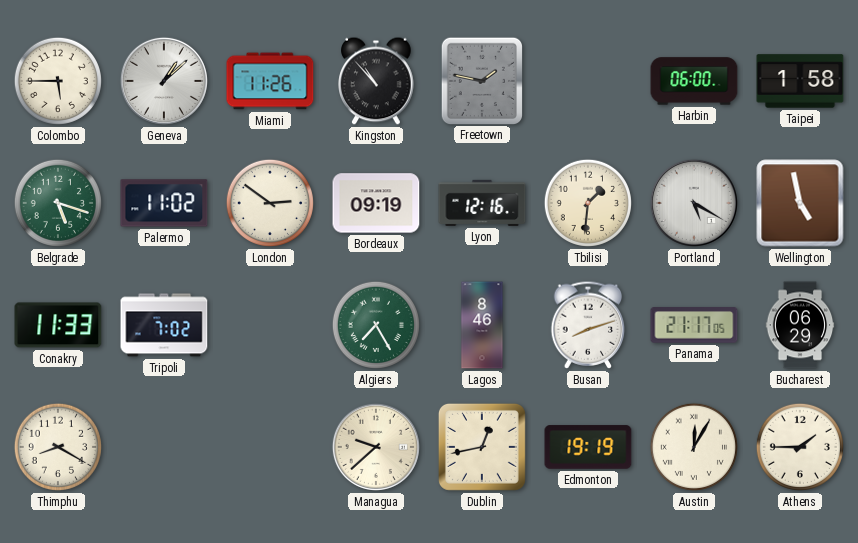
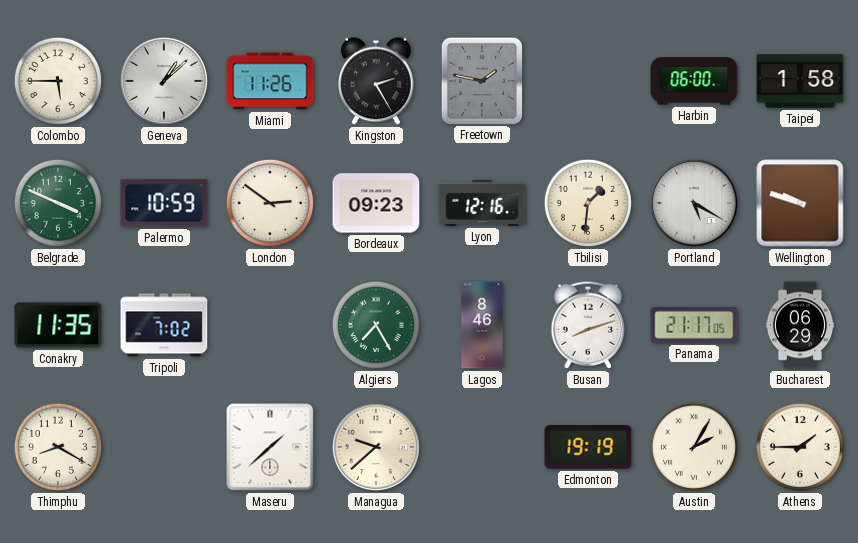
Kingston: 10:53 -> 2:25
Belgrade: 5:18 -> 3:49
Palermo: 11:02 -> 10:59
Bordeaux: 09:19 -> 09:23
Wellington: 4:58 -> 9:48
Conakry: 11:33 -> 11:35
Maseru: none -> 1:38
Dublin: 12:43 -> none
Austin: 12:05 -> 2:05
